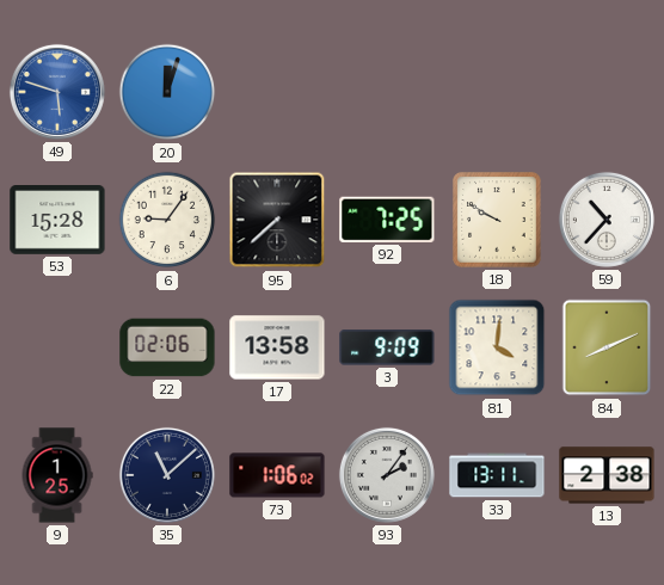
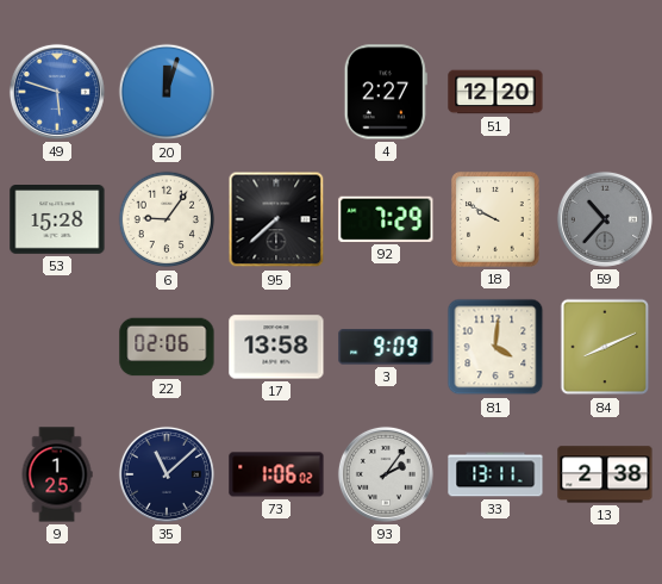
4: none -> 2:27
51: none -> 12:20
92: 7:25 -> 7:29
59 dial: white -> grey
